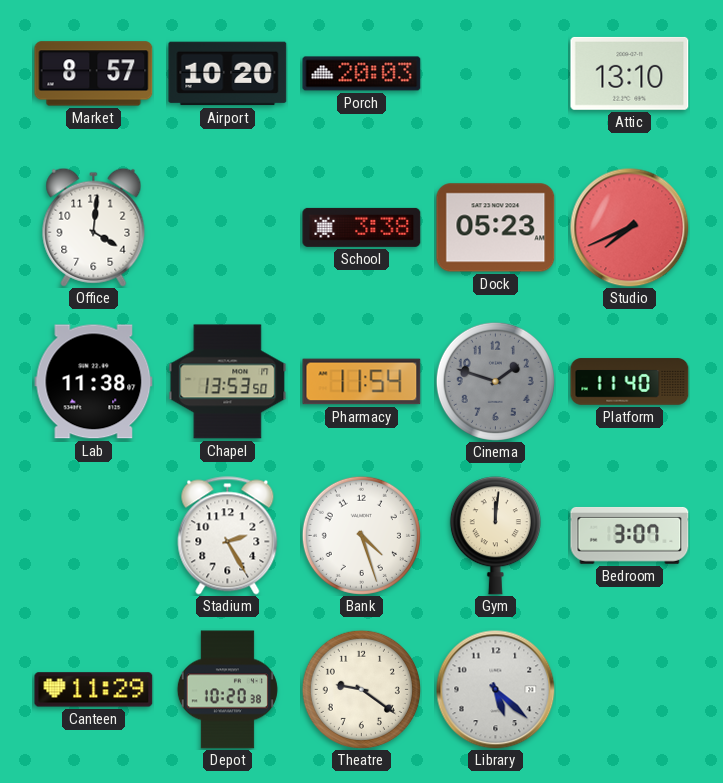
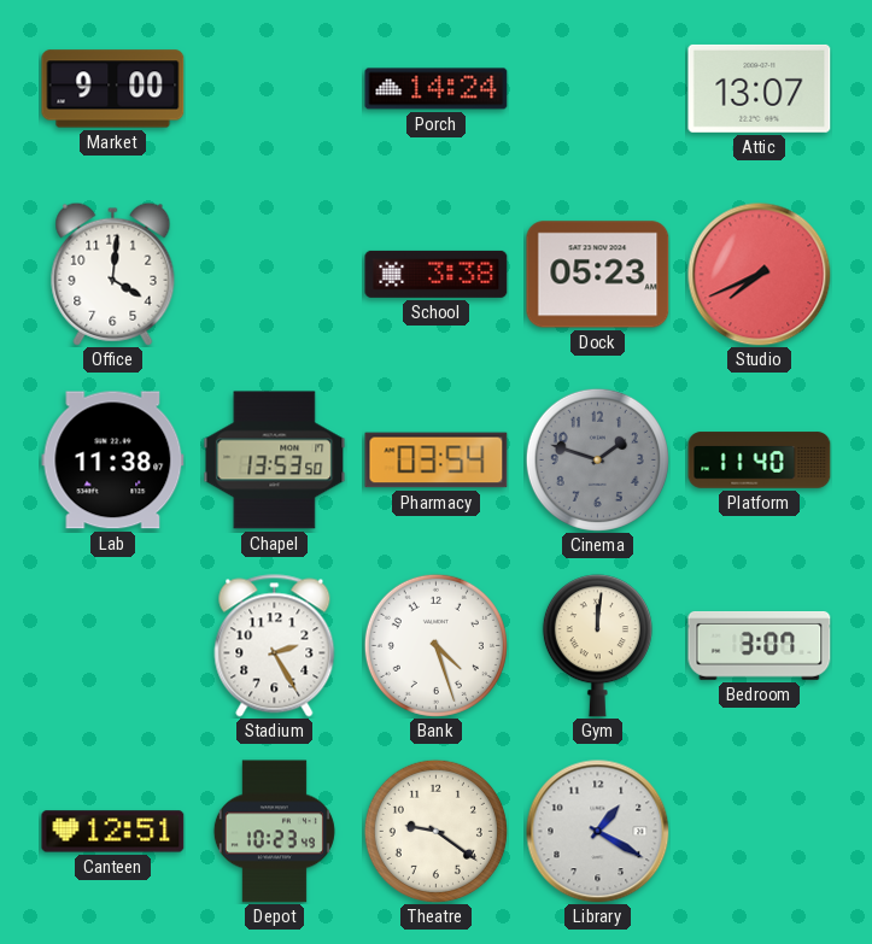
Market: 8:57 -> 9:00
Airport: 10:20 -> none
Porch: 20:03 -> 14:24
Attic: 13:10 -> 13:07
Pharmacy: 11:54 -> 03:54
Canteen: 11:29 -> 12:51
Depot: 10:20 -> 10:23
Library: 5:22 -> 1:20
